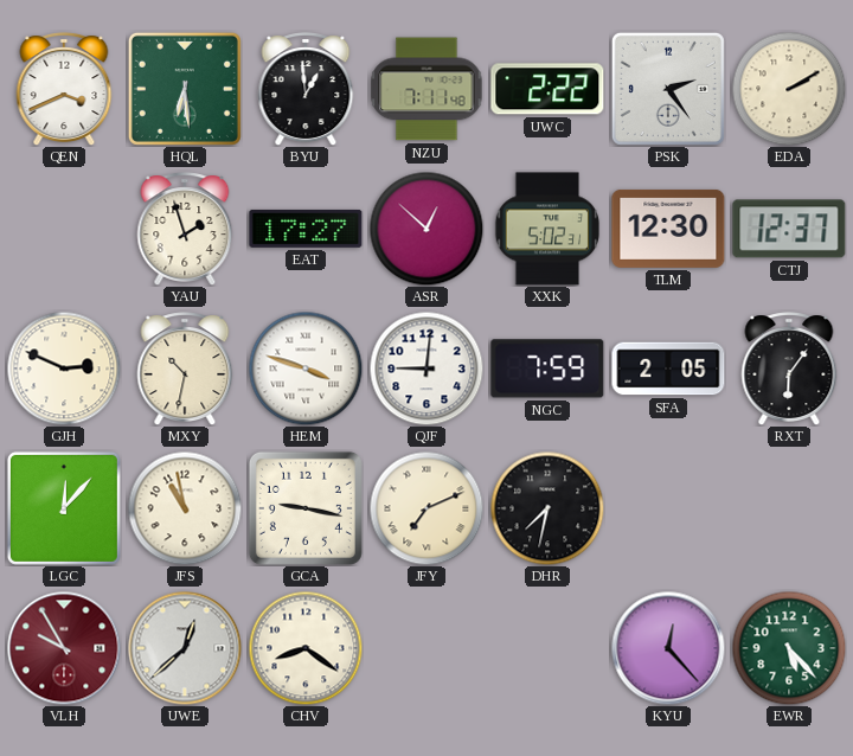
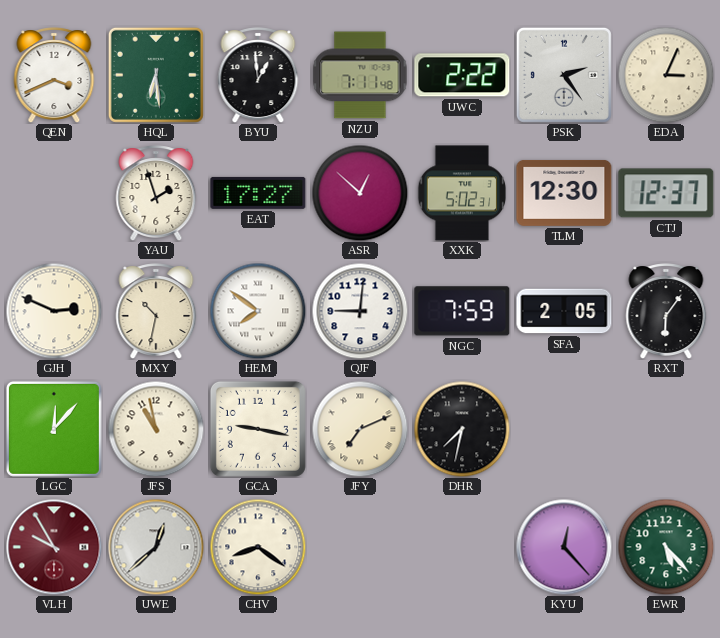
EDA: 2:10 -> 3:04
HEM: 3:48 -> 7:51
